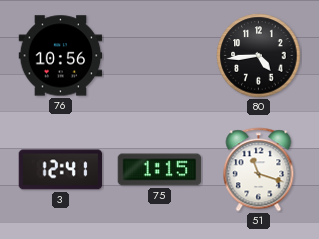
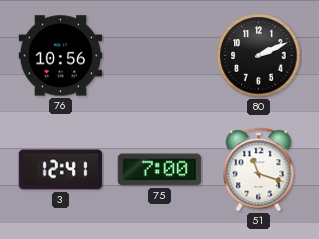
80: 4:44 -> 2:11
75: 1:15 -> 7:00
